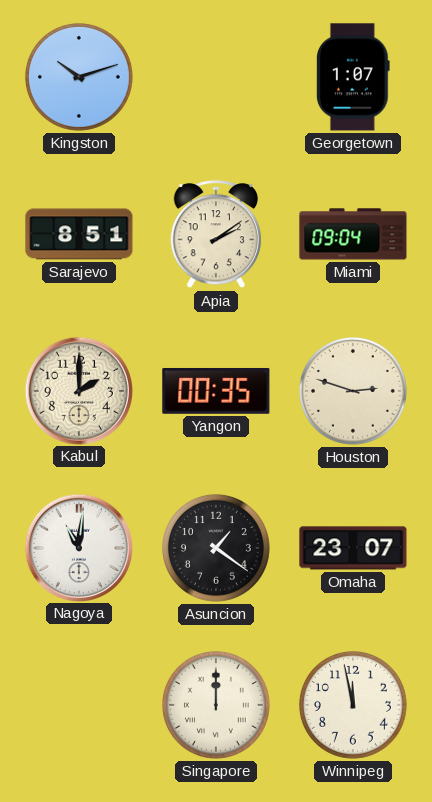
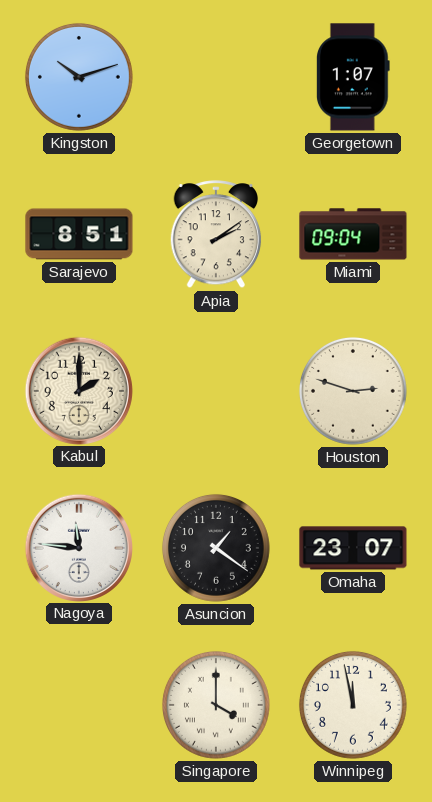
Yangon: 00:35 -> none
Nagoya: 11:01 -> 11:46
Singapore: 12:00 -> 4:00
